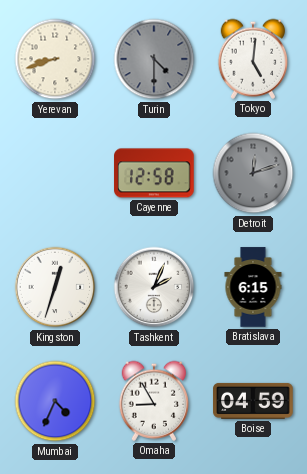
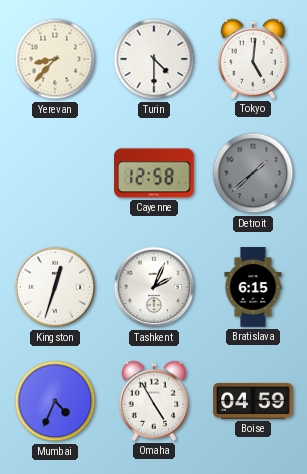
Yerevan: 8:42 -> 8:37
Turin dial: grey -> white
Detroit: 12:12 -> 1:38
Omaha: 8:55 -> 4:55
